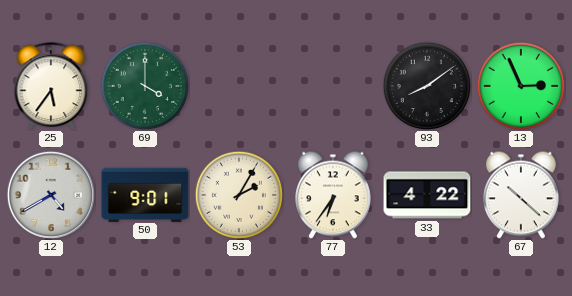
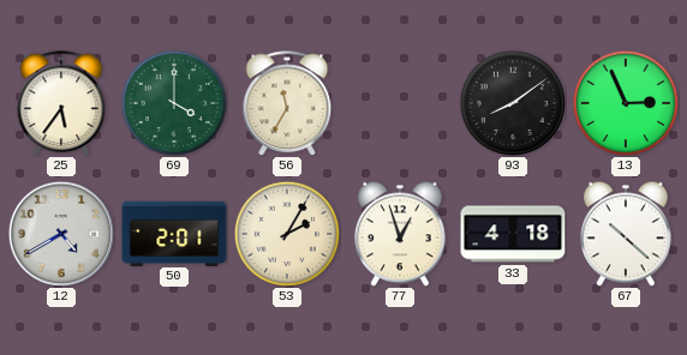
56: none -> 11:35
50: 9:01 -> 2:01
77: 6:36 -> 12:57
33: 4:22 -> 4:18
